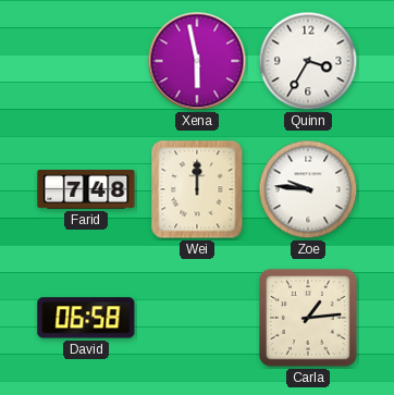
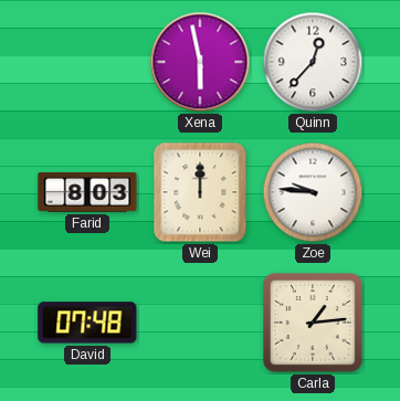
Quinn: 3:35 -> 12:37
Farid: 7:48 -> 8:03
David: 06:58 -> 07:48
